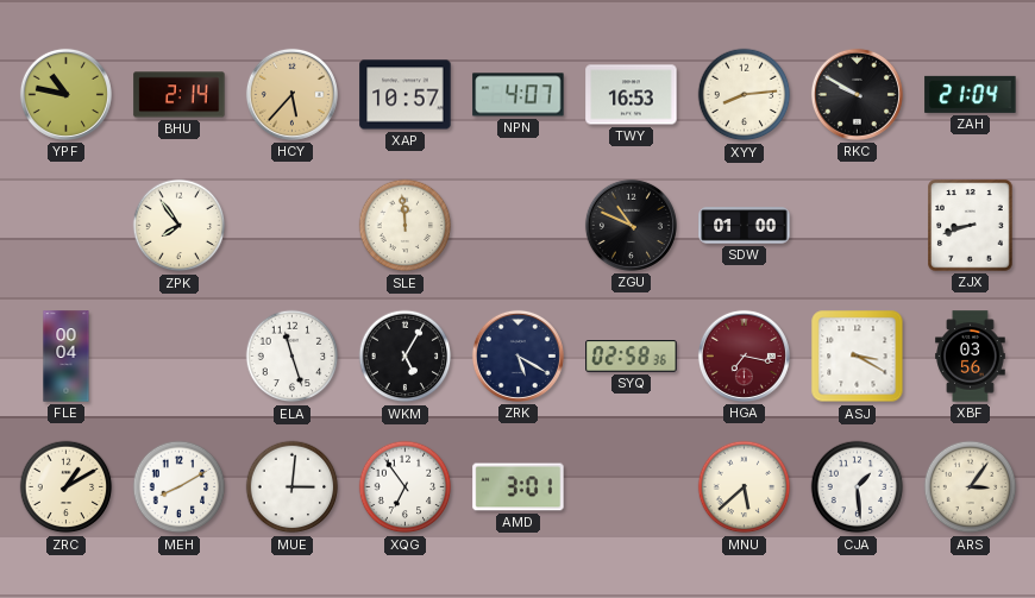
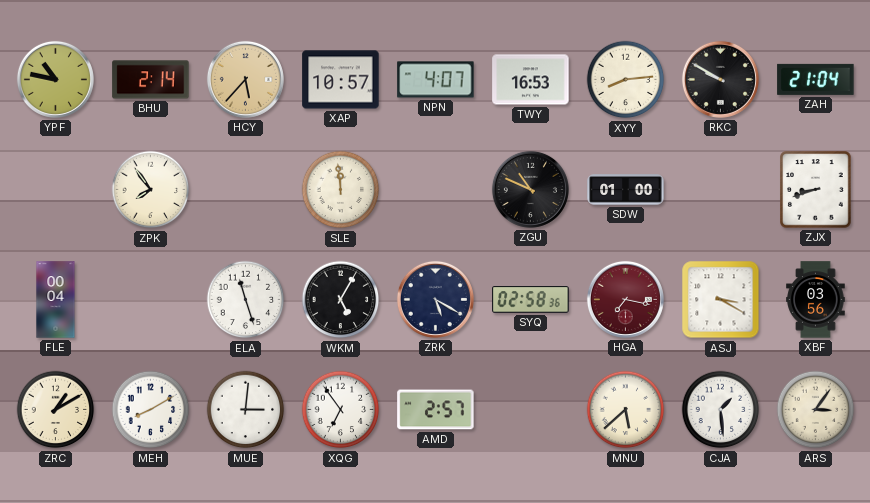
AMD: 3:01 -> 2:57
